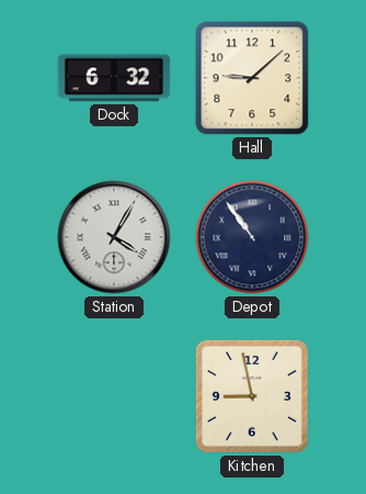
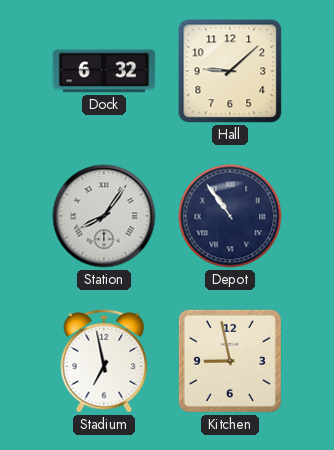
Station: 4:05 -> 8:06
Stadium: none -> 6:58
